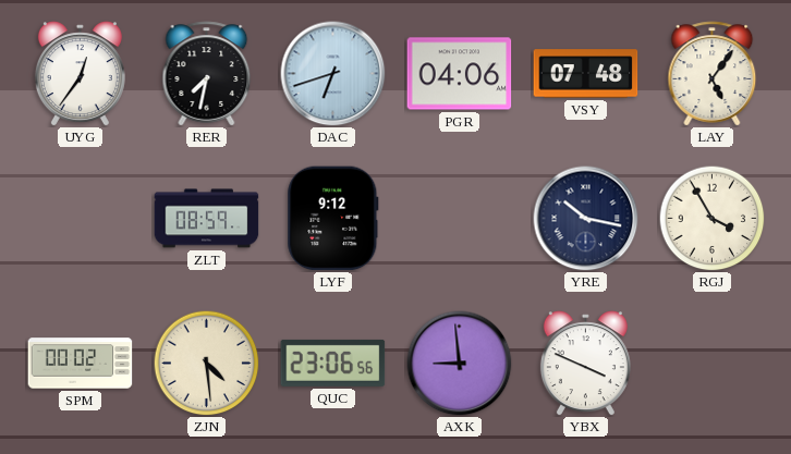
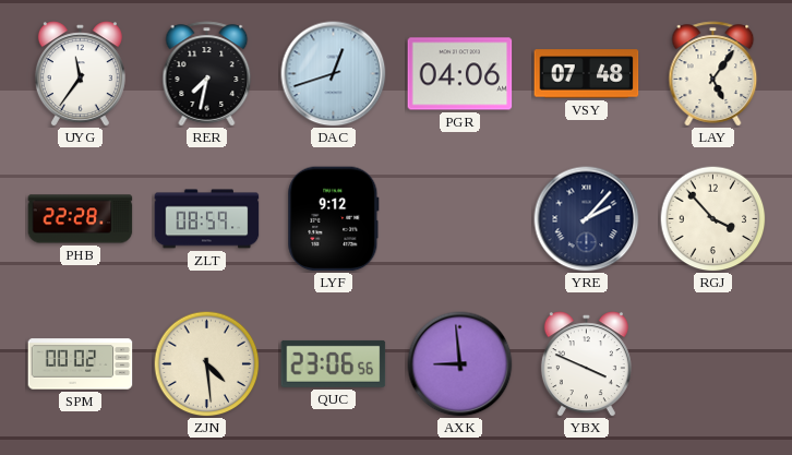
UYG: 12:36 -> 11:36
DAC: 6:42 -> 12:42
PHB: none -> 22:28
YRE: 10:17 -> 2:07
RGJ: 3:55 -> 3:53
